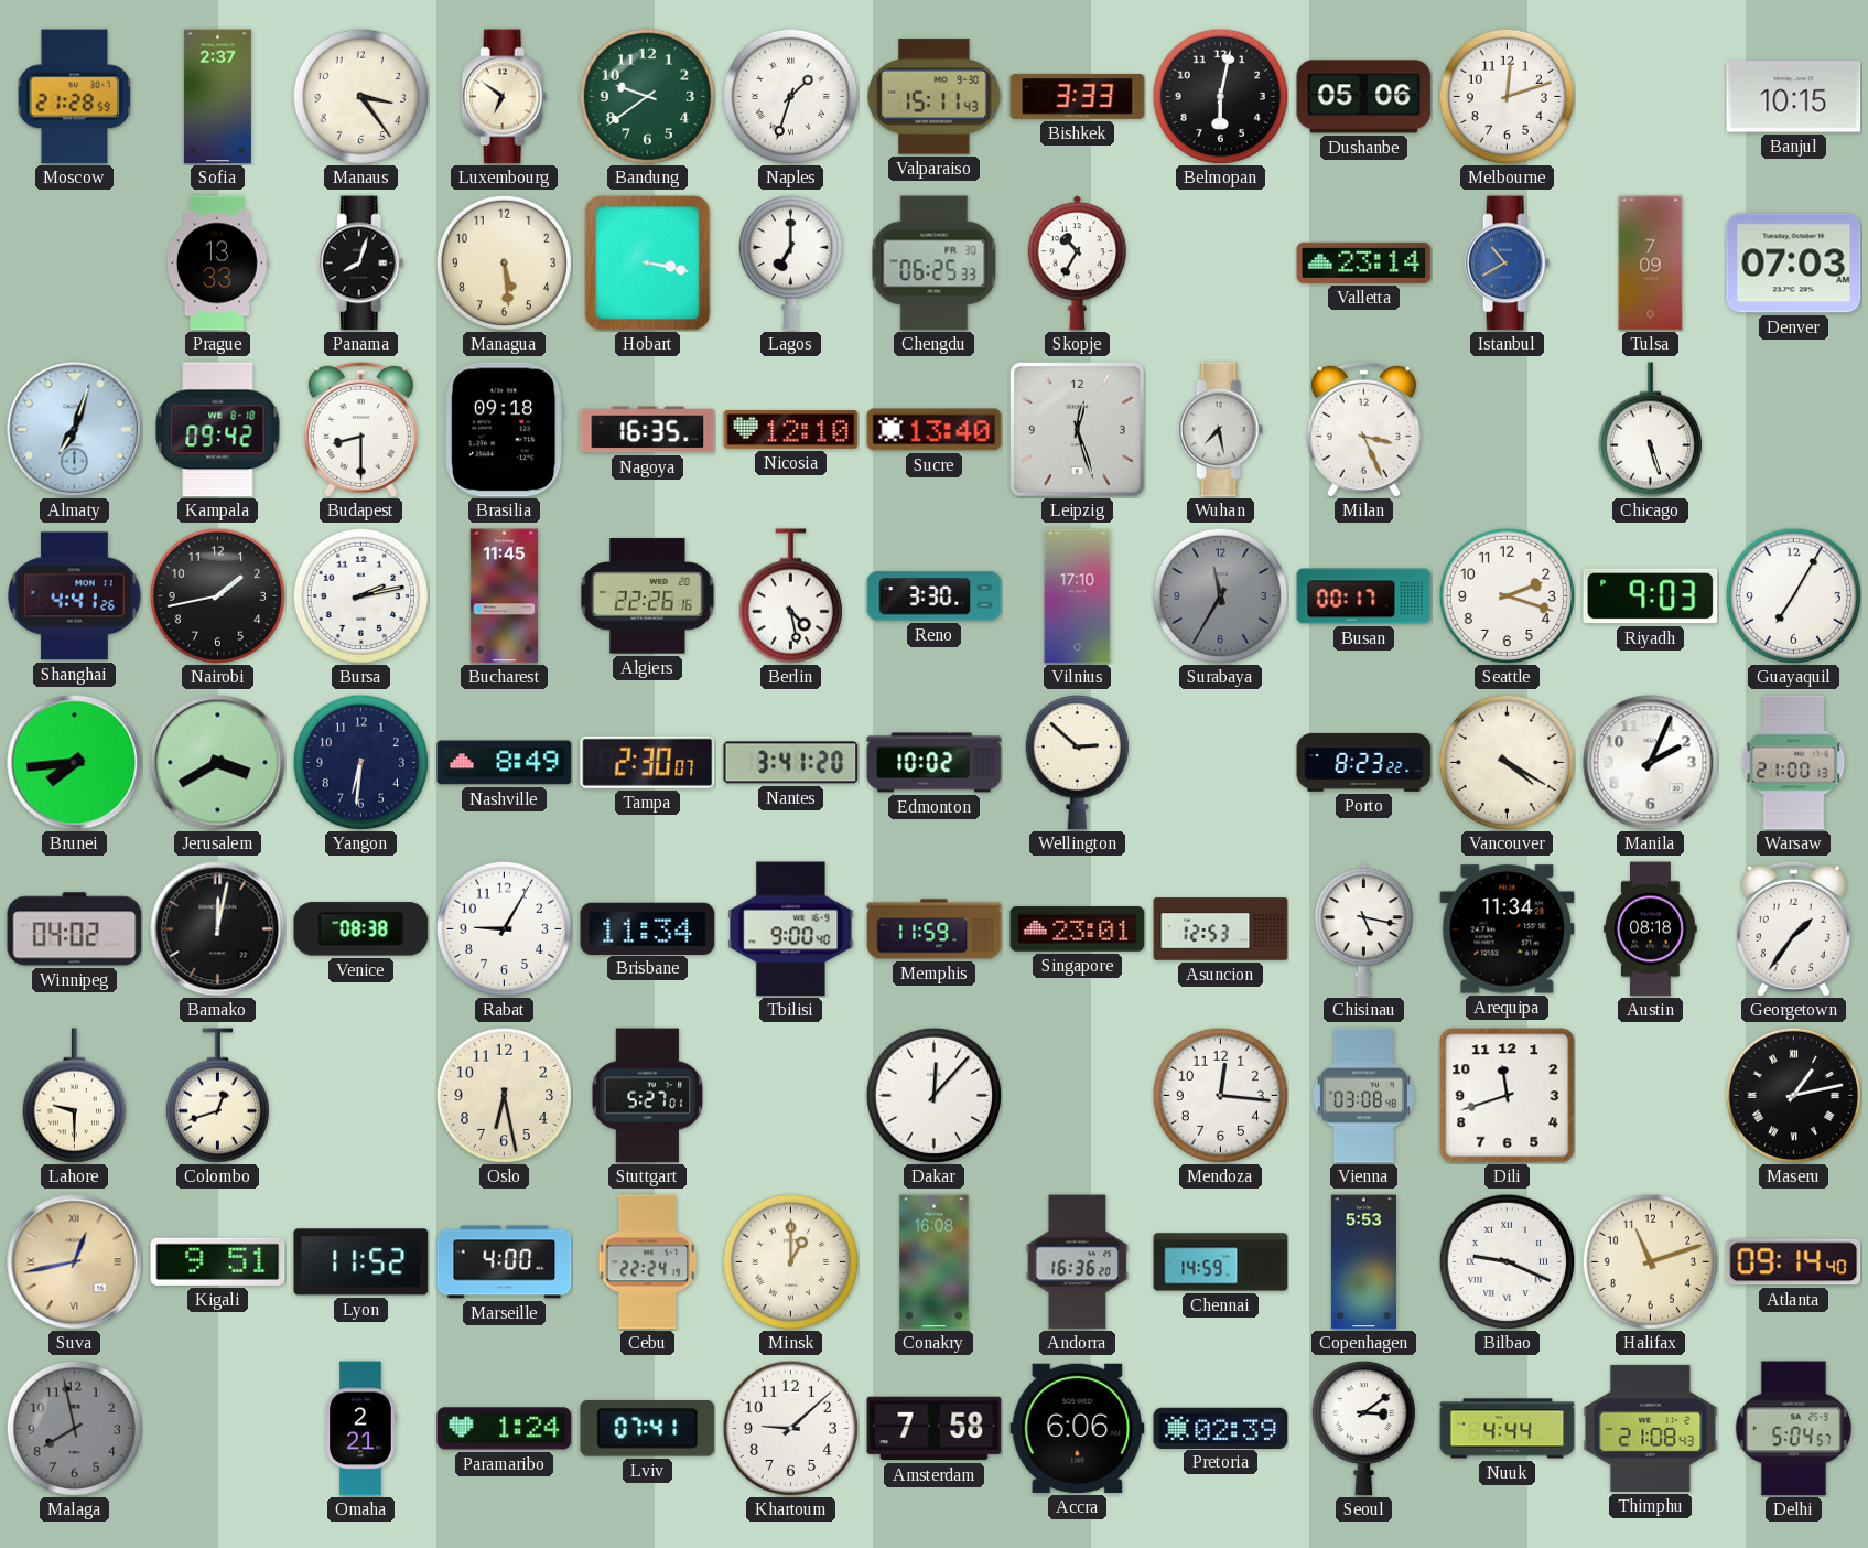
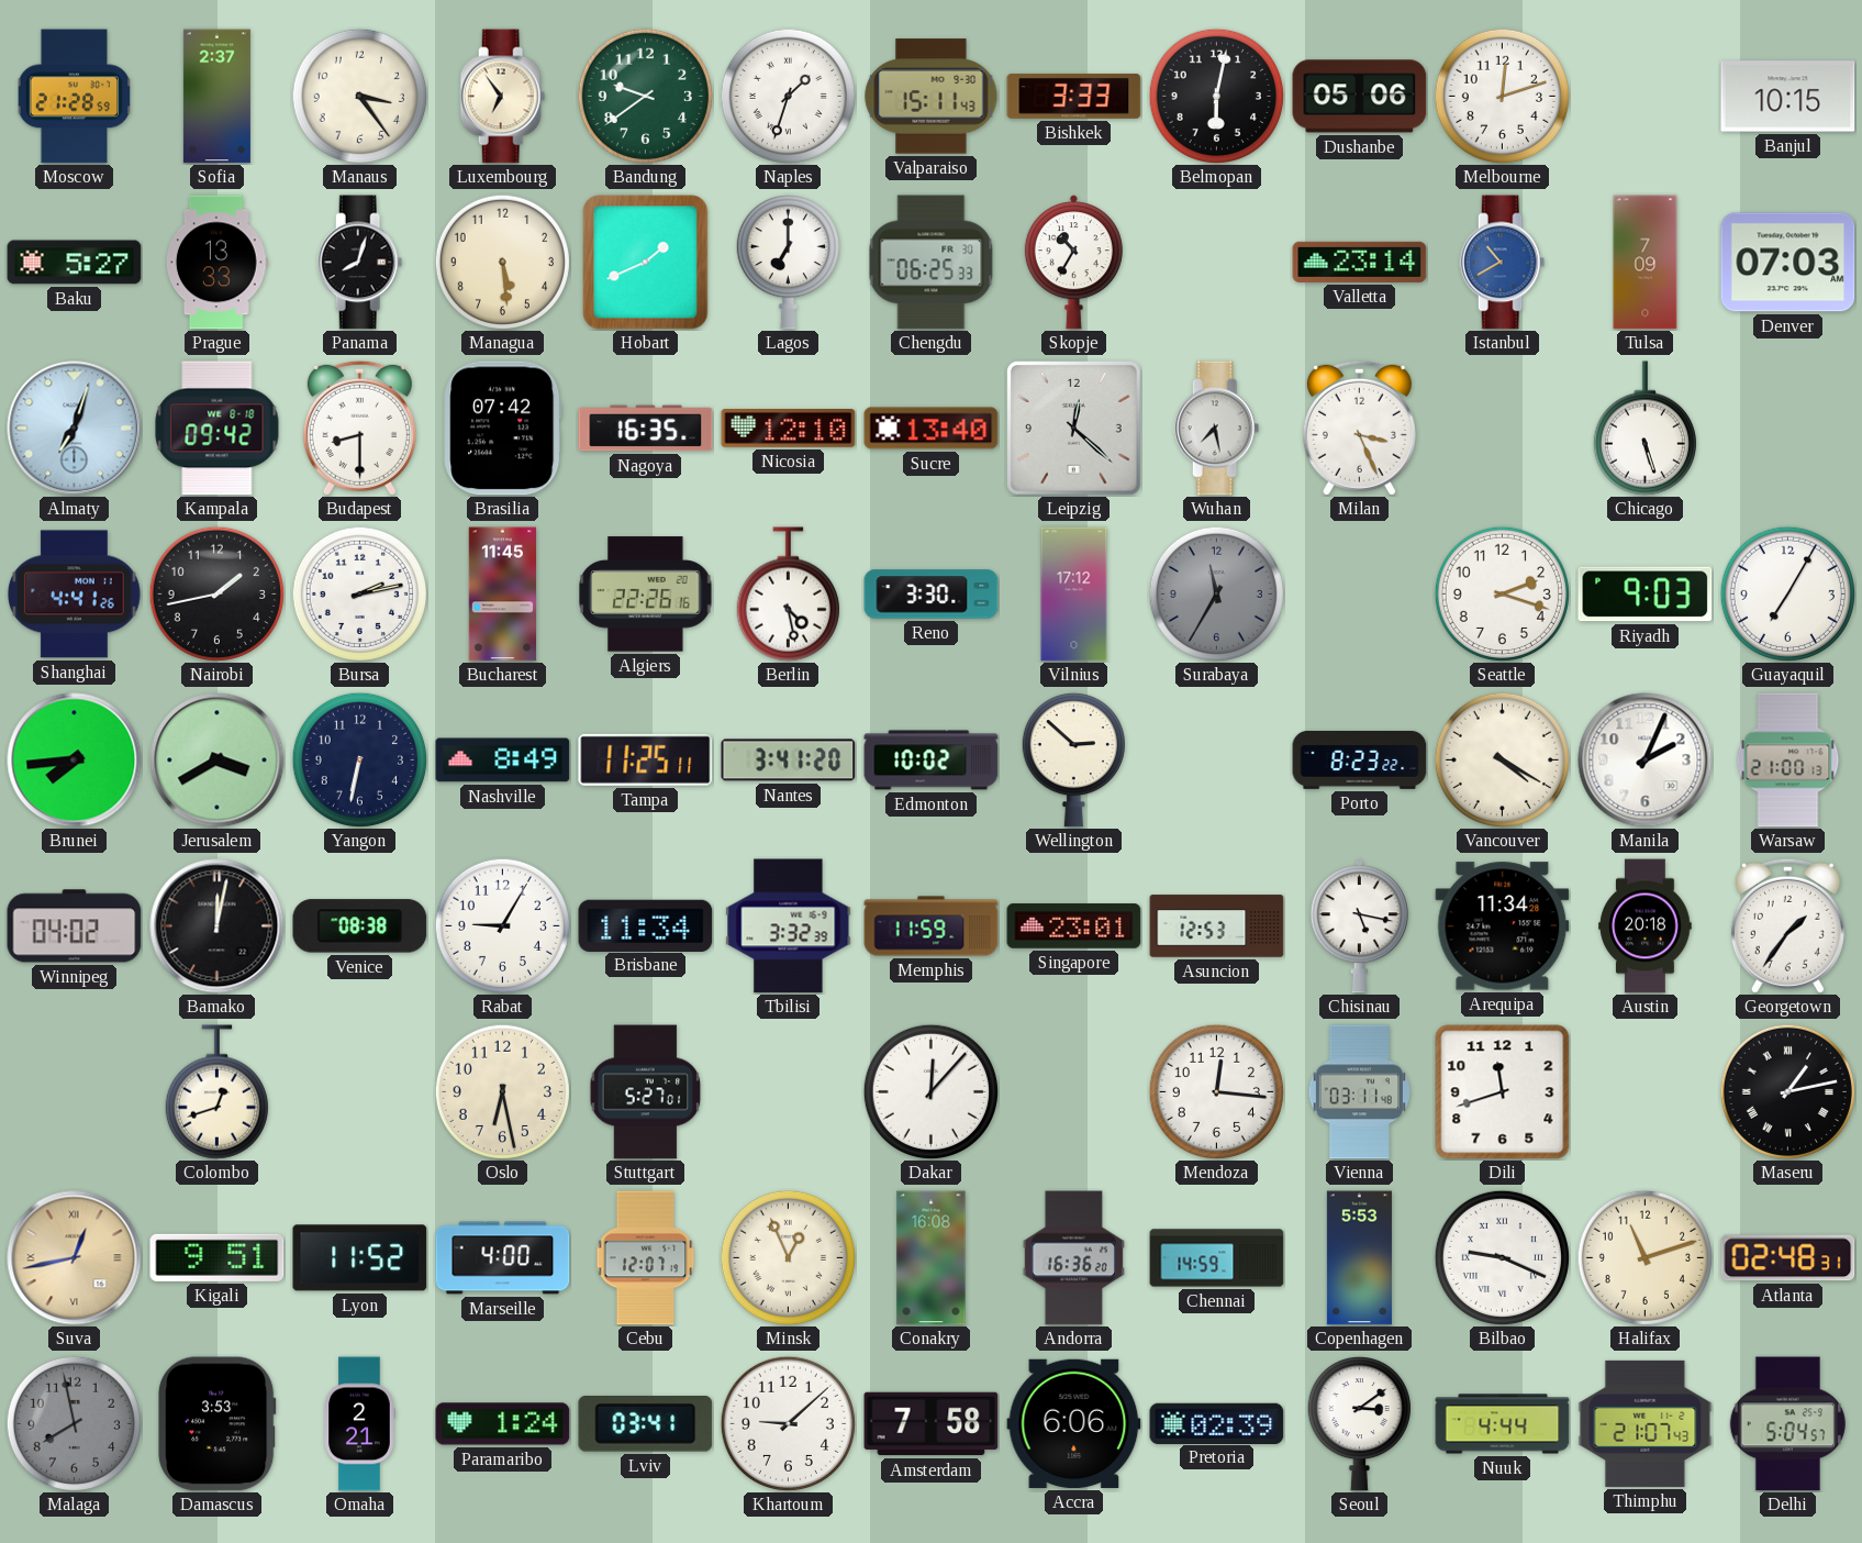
Luxembourg: 6:51 -> 6:54
Baku: none -> 5:27
Hobart: 3:17 -> 1:41
Brasilia: 09:18 -> 07:42
Leipzig: 12:27 -> 12:22
Vilnius: 17:10 -> 17:12
Busan: 00:17 -> none
Yangon: 6:31 -> 6:32
Tampa: 2:30 -> 11:25
Tbilisi: 9:00 -> 3:32
Austin: 08:18 -> 20:18
Lahore: 9:30 -> none
Vienna: 03:08 -> 03:11
Cebu: 22:24 -> 12:07
Minsk: 1:00 -> 12:56
Atlanta: 09:14 -> 02:48
Damascus: none -> 3:53
Lviv: 07:41 -> 03:41
Thimphu: 21:08 -> 21:07
